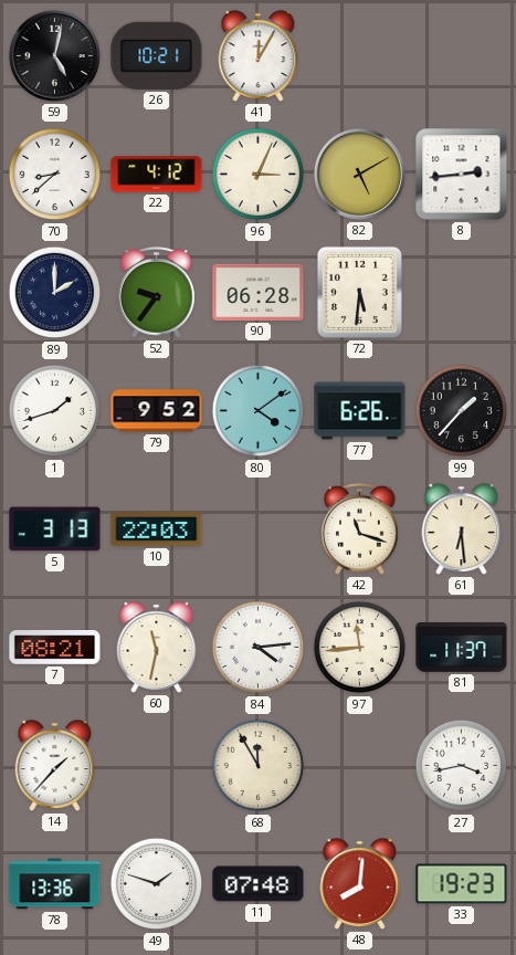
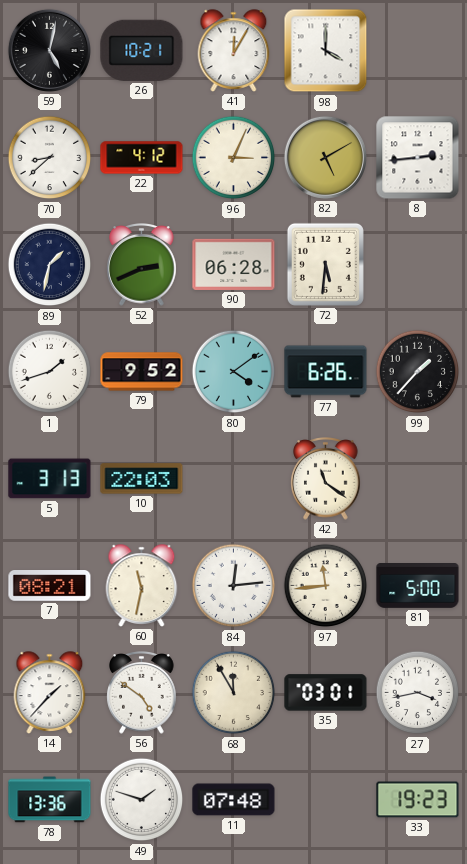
98: none -> 4:00
89: 2:00 -> 1:32
52: 9:36 -> 2:41
42: 11:18 -> 11:21
61: 6:29 -> none
84: 4:14 -> 12:14
81: 11:37 -> 5:00
56: none -> 4:51
35: none -> 03:01
48: 8:01 -> none
